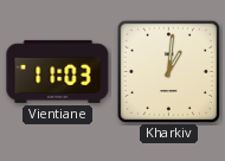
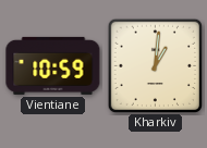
Vientiane: 11:03 -> 10:59
